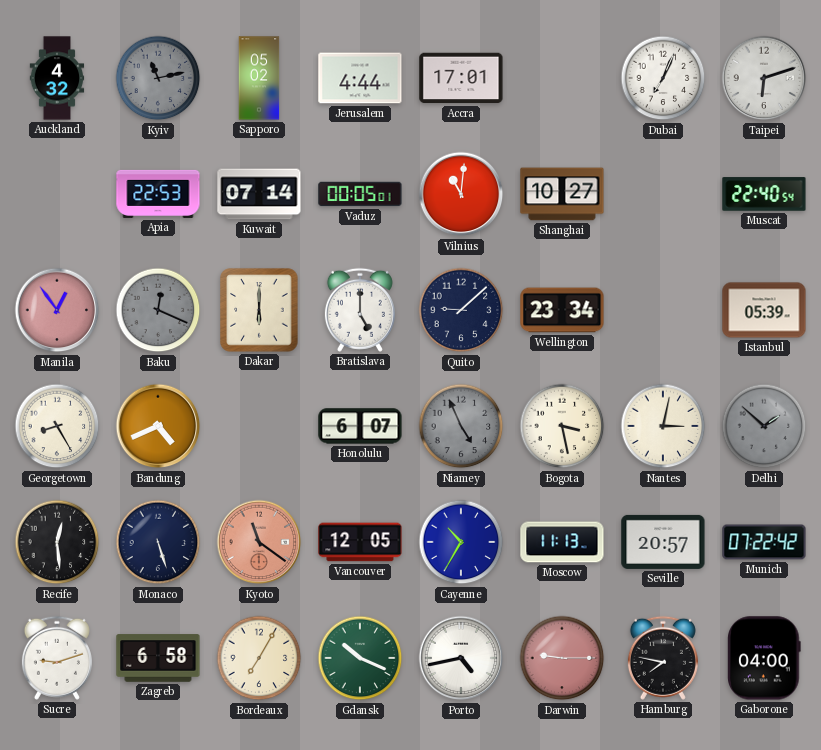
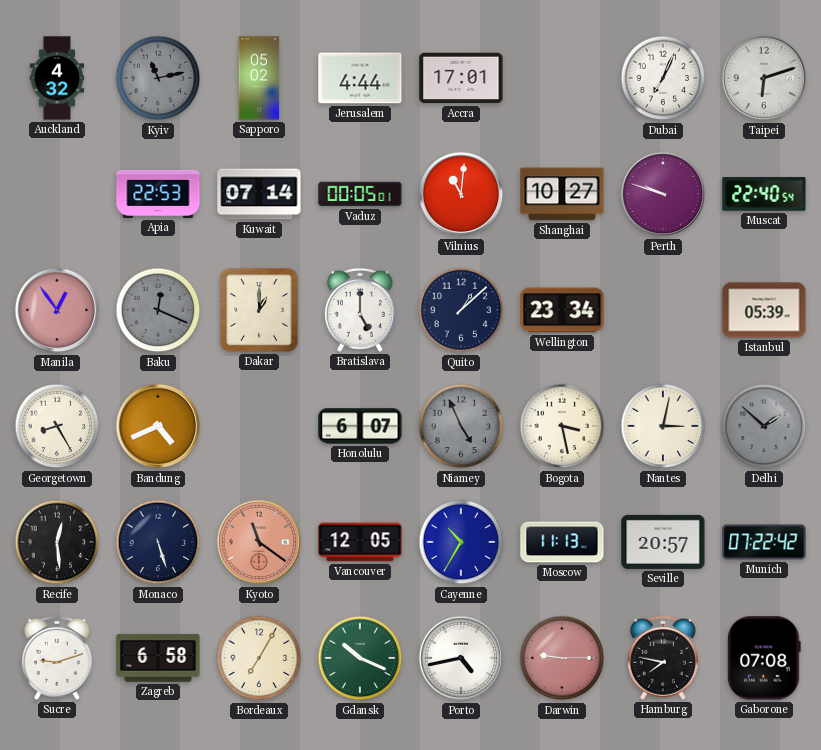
Perth: none -> 9:48
Dakar: 6:00 -> 1:00
Quito: 9:08 -> 1:08
Gaborone: 04:00 -> 07:08
